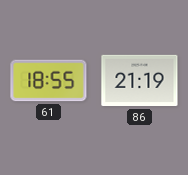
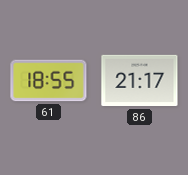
86: 21:19 -> 21:17
